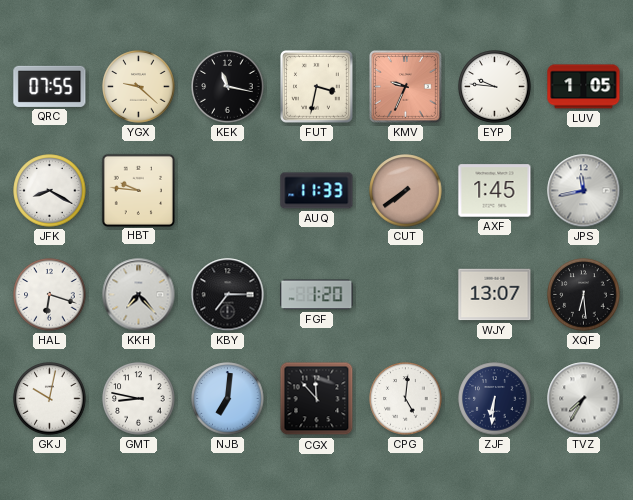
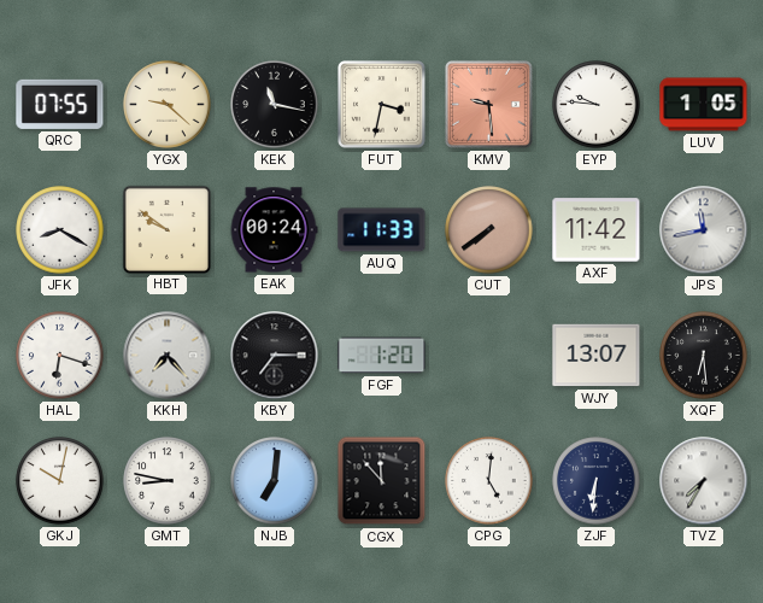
KMV: 9:34 -> 9:29
HBT: 9:46 -> 9:51
EAK: none -> 00:24
AXF: 1:45 -> 11:42
